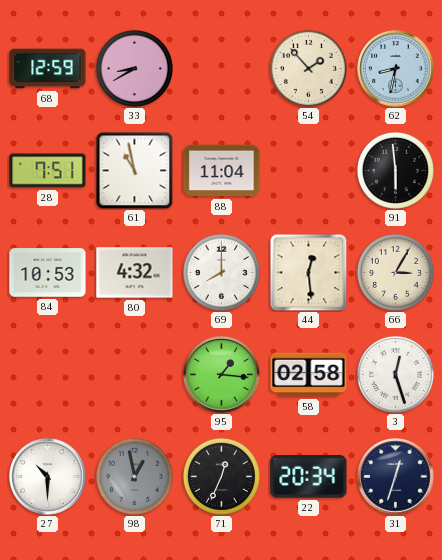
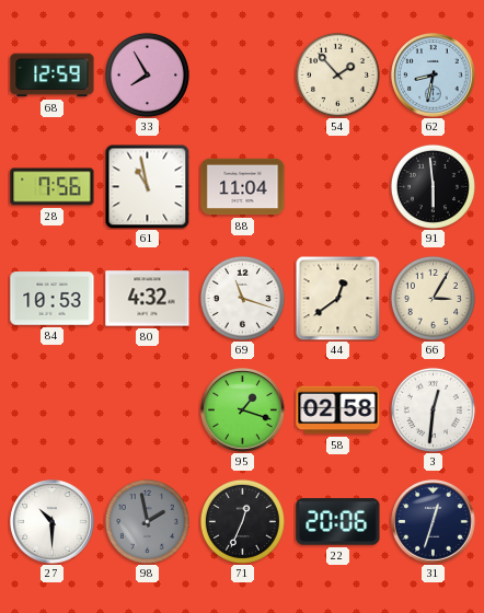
33: 8:40 -> 7:55
28: 7:51 -> 7:56
69: 8:00 -> 11:18
44: 12:29 -> 12:39
95: 1:16 -> 1:18
3: 12:27 -> 12:31
98: 12:58 -> 1:58
22: 20:34 -> 20:06
